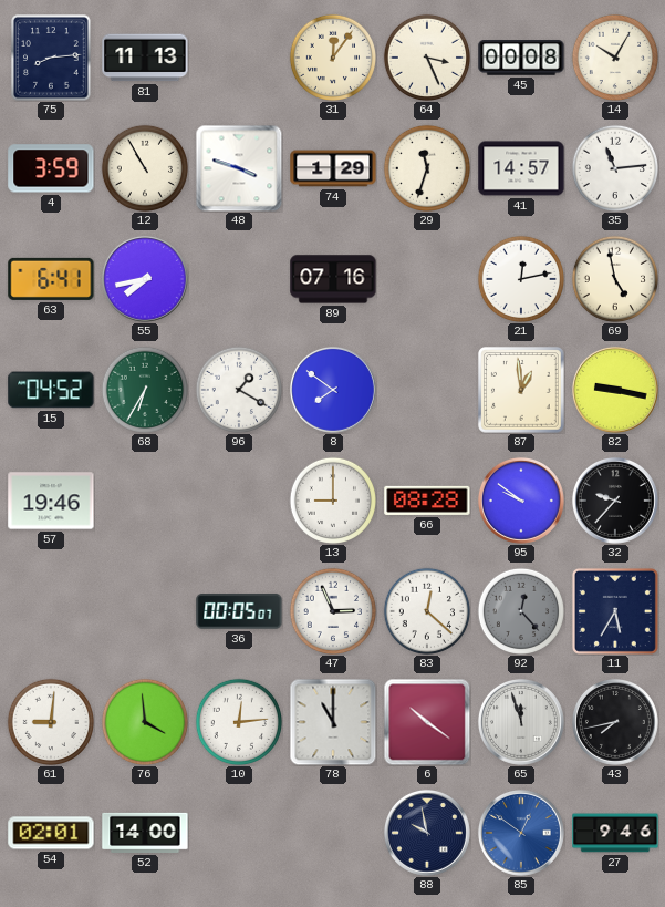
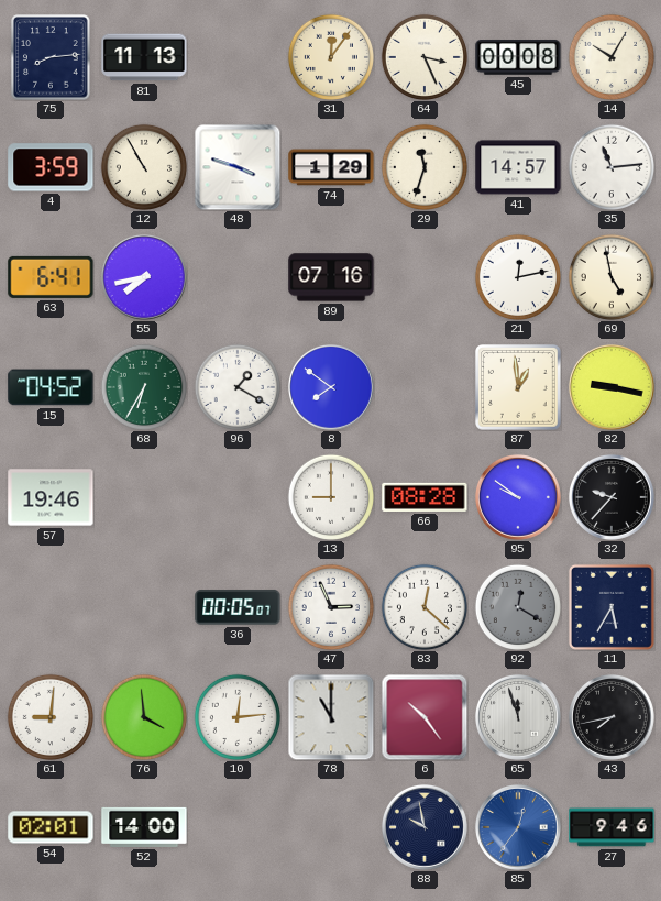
92: 12:23 -> 12:20
6: 10:21 -> 10:24
85: 12:51 -> 12:36
